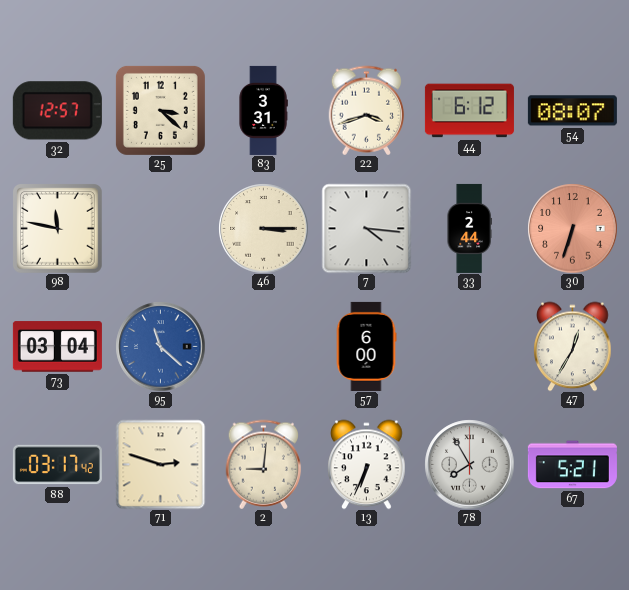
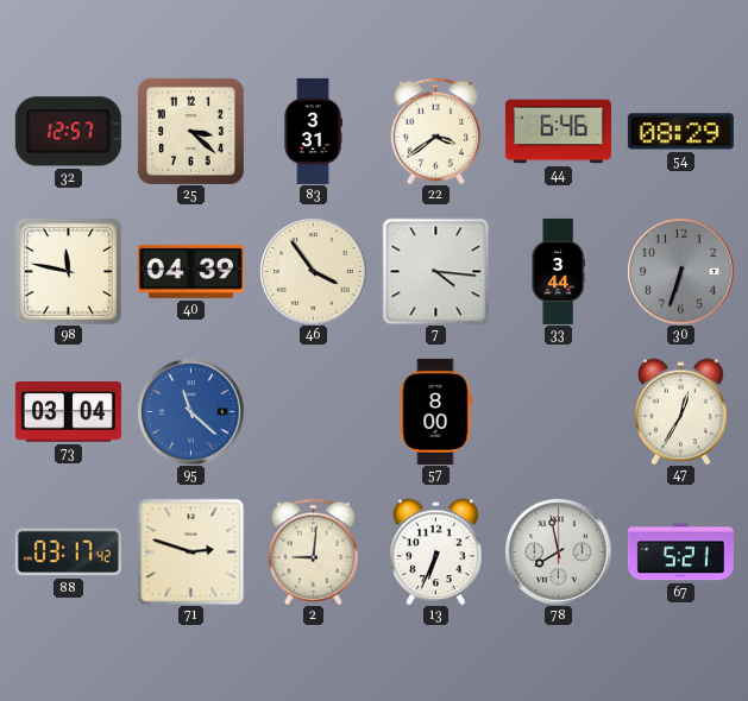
22: 3:42 -> 3:39
44: 6:12 -> 6:46
54: 08:07 -> 08:29
40: none -> 04:39
46: 3:15 -> 3:54
33: 2:44 -> 3:44
30 dial: salmon -> grey
57: 6:00 -> 8:00
78: 7:55 -> 7:58
